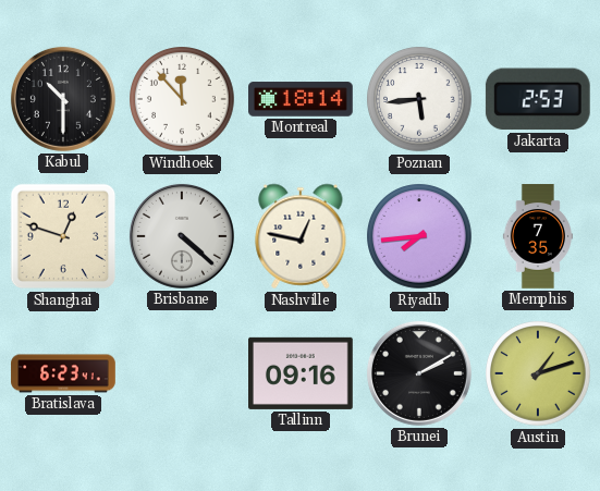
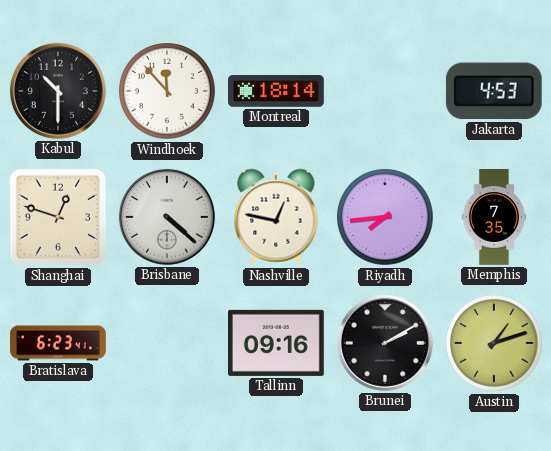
Poznan: 5:44 -> none
Jakarta: 2:53 -> 4:53
